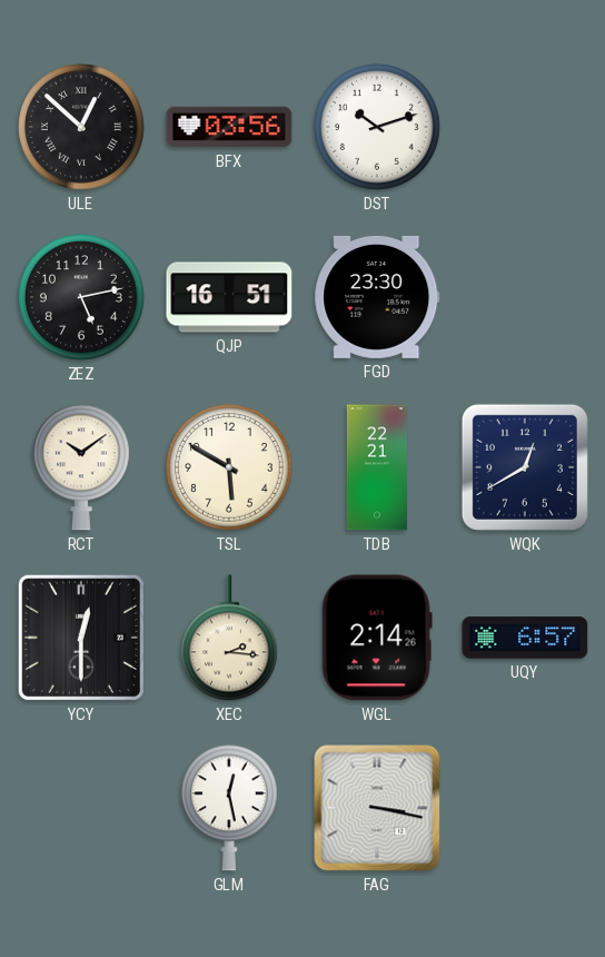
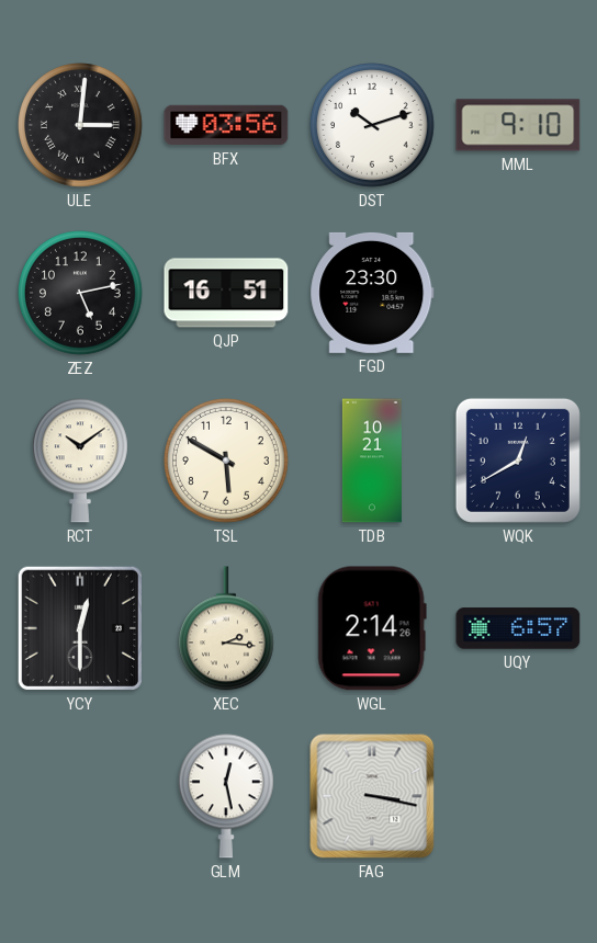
ULE: 12:52 -> 3:01
MML: none -> 9:10
TDB: 22:21 -> 10:21
